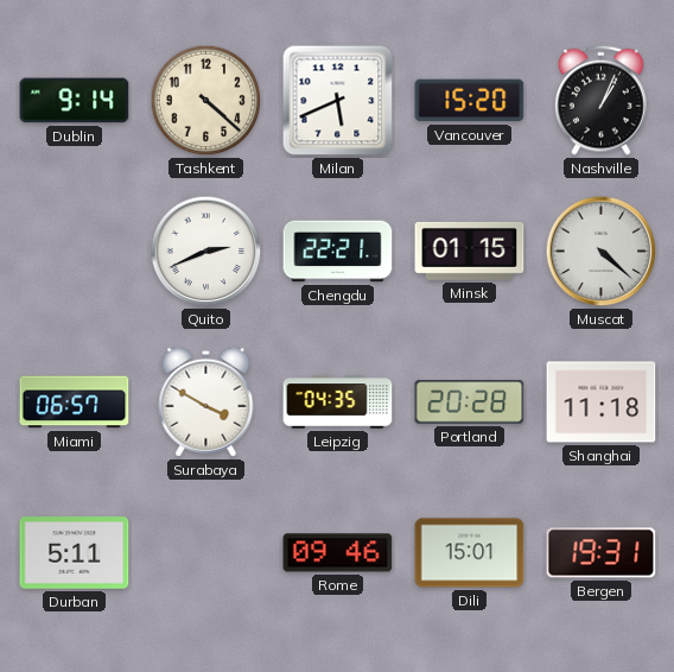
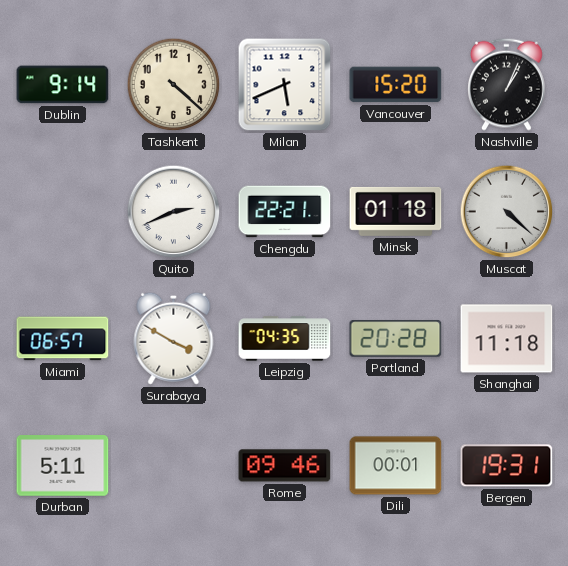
Minsk: 01:15 -> 01:18
Dili: 15:01 -> 00:01
